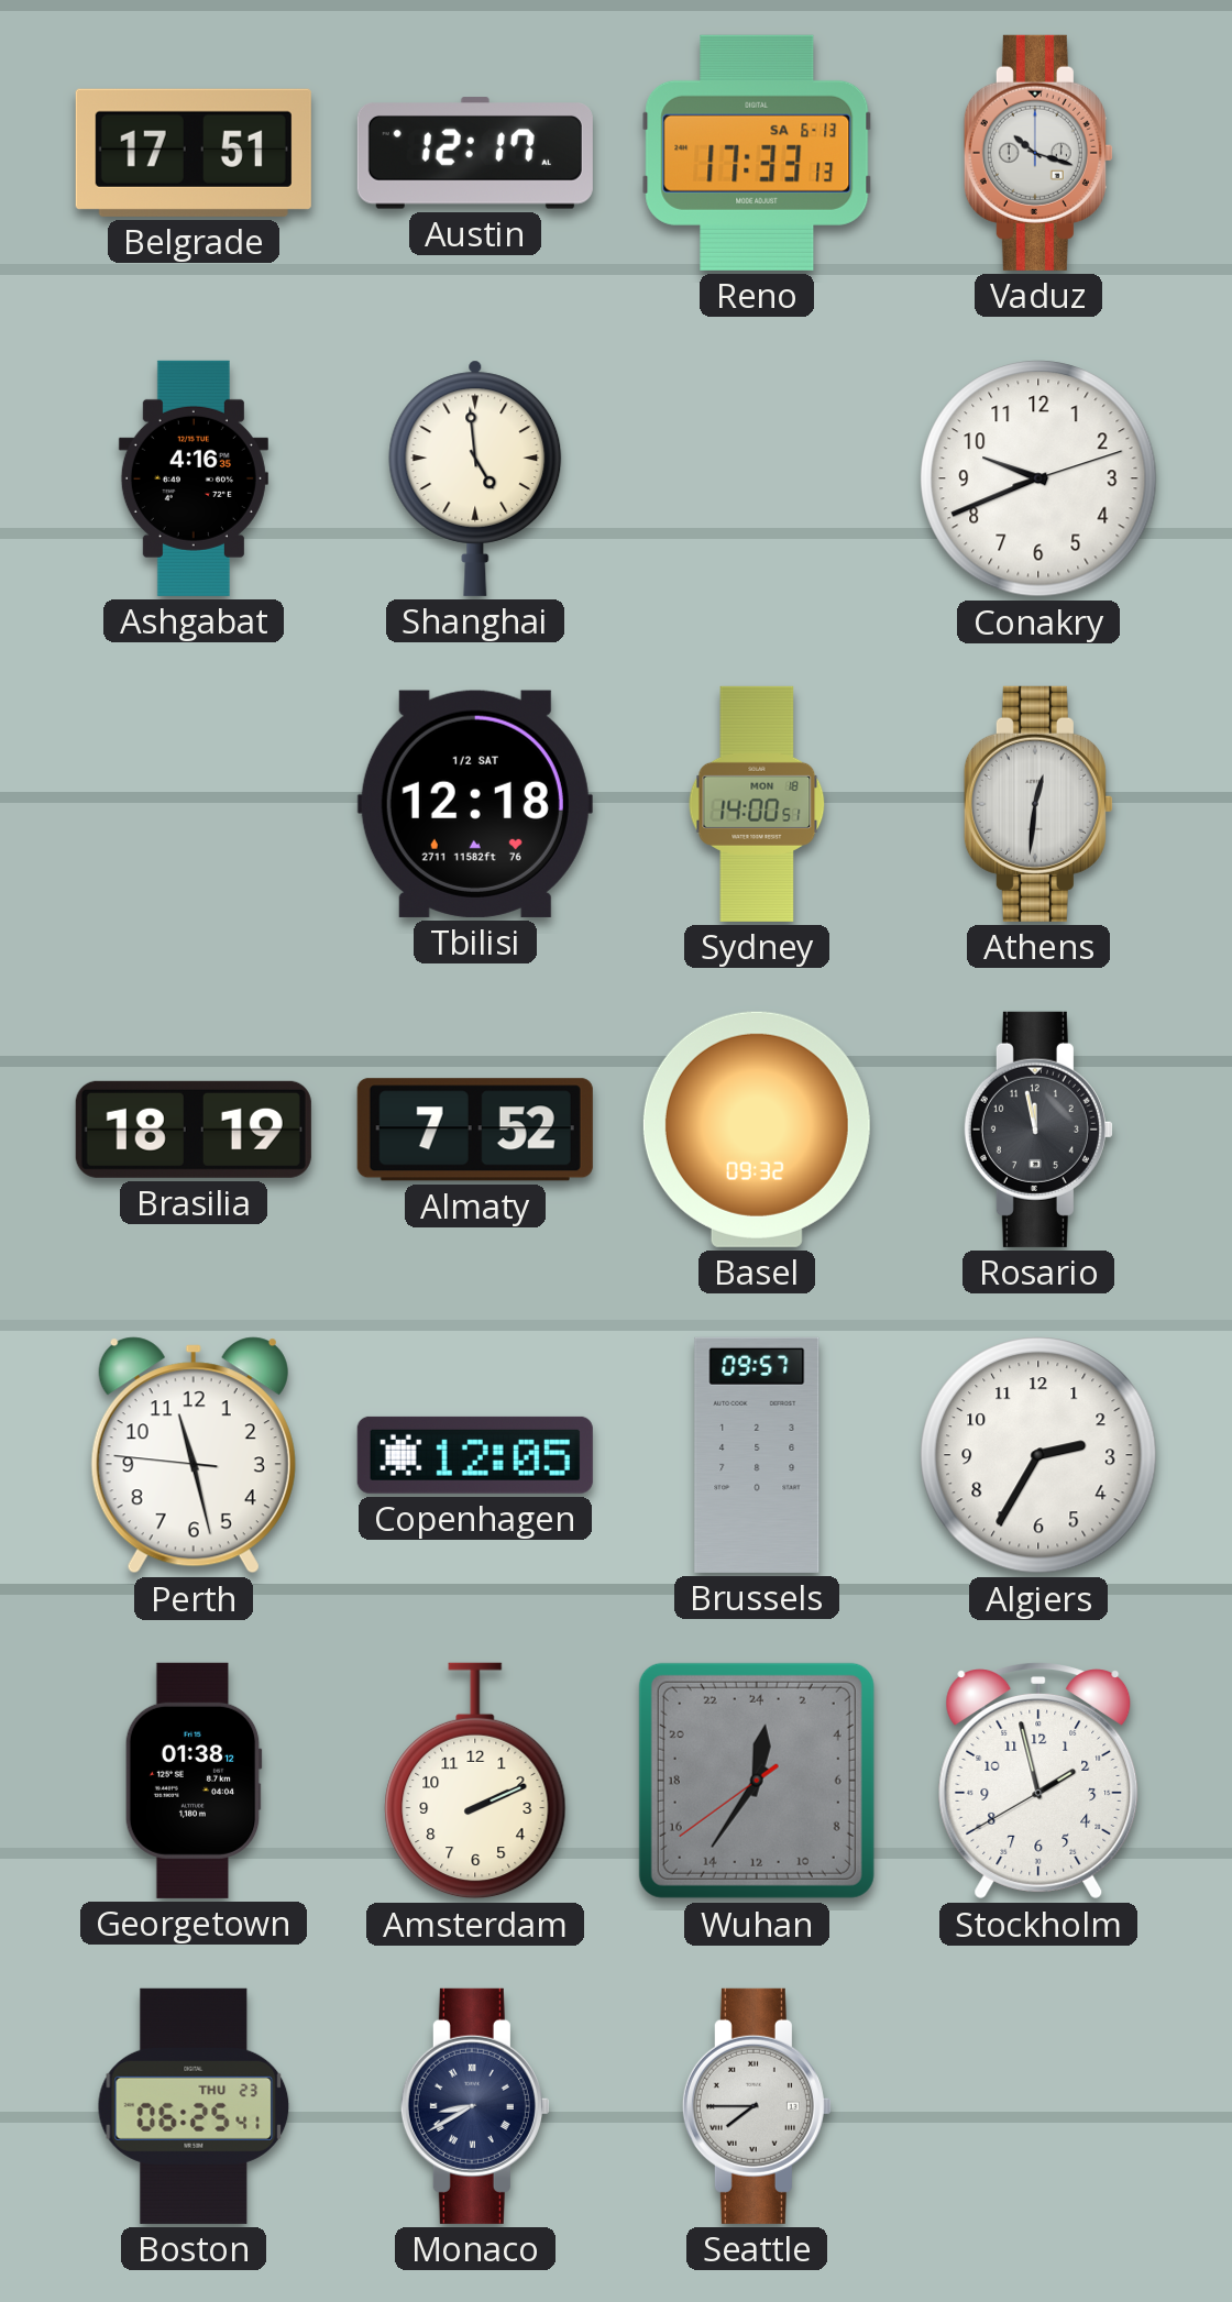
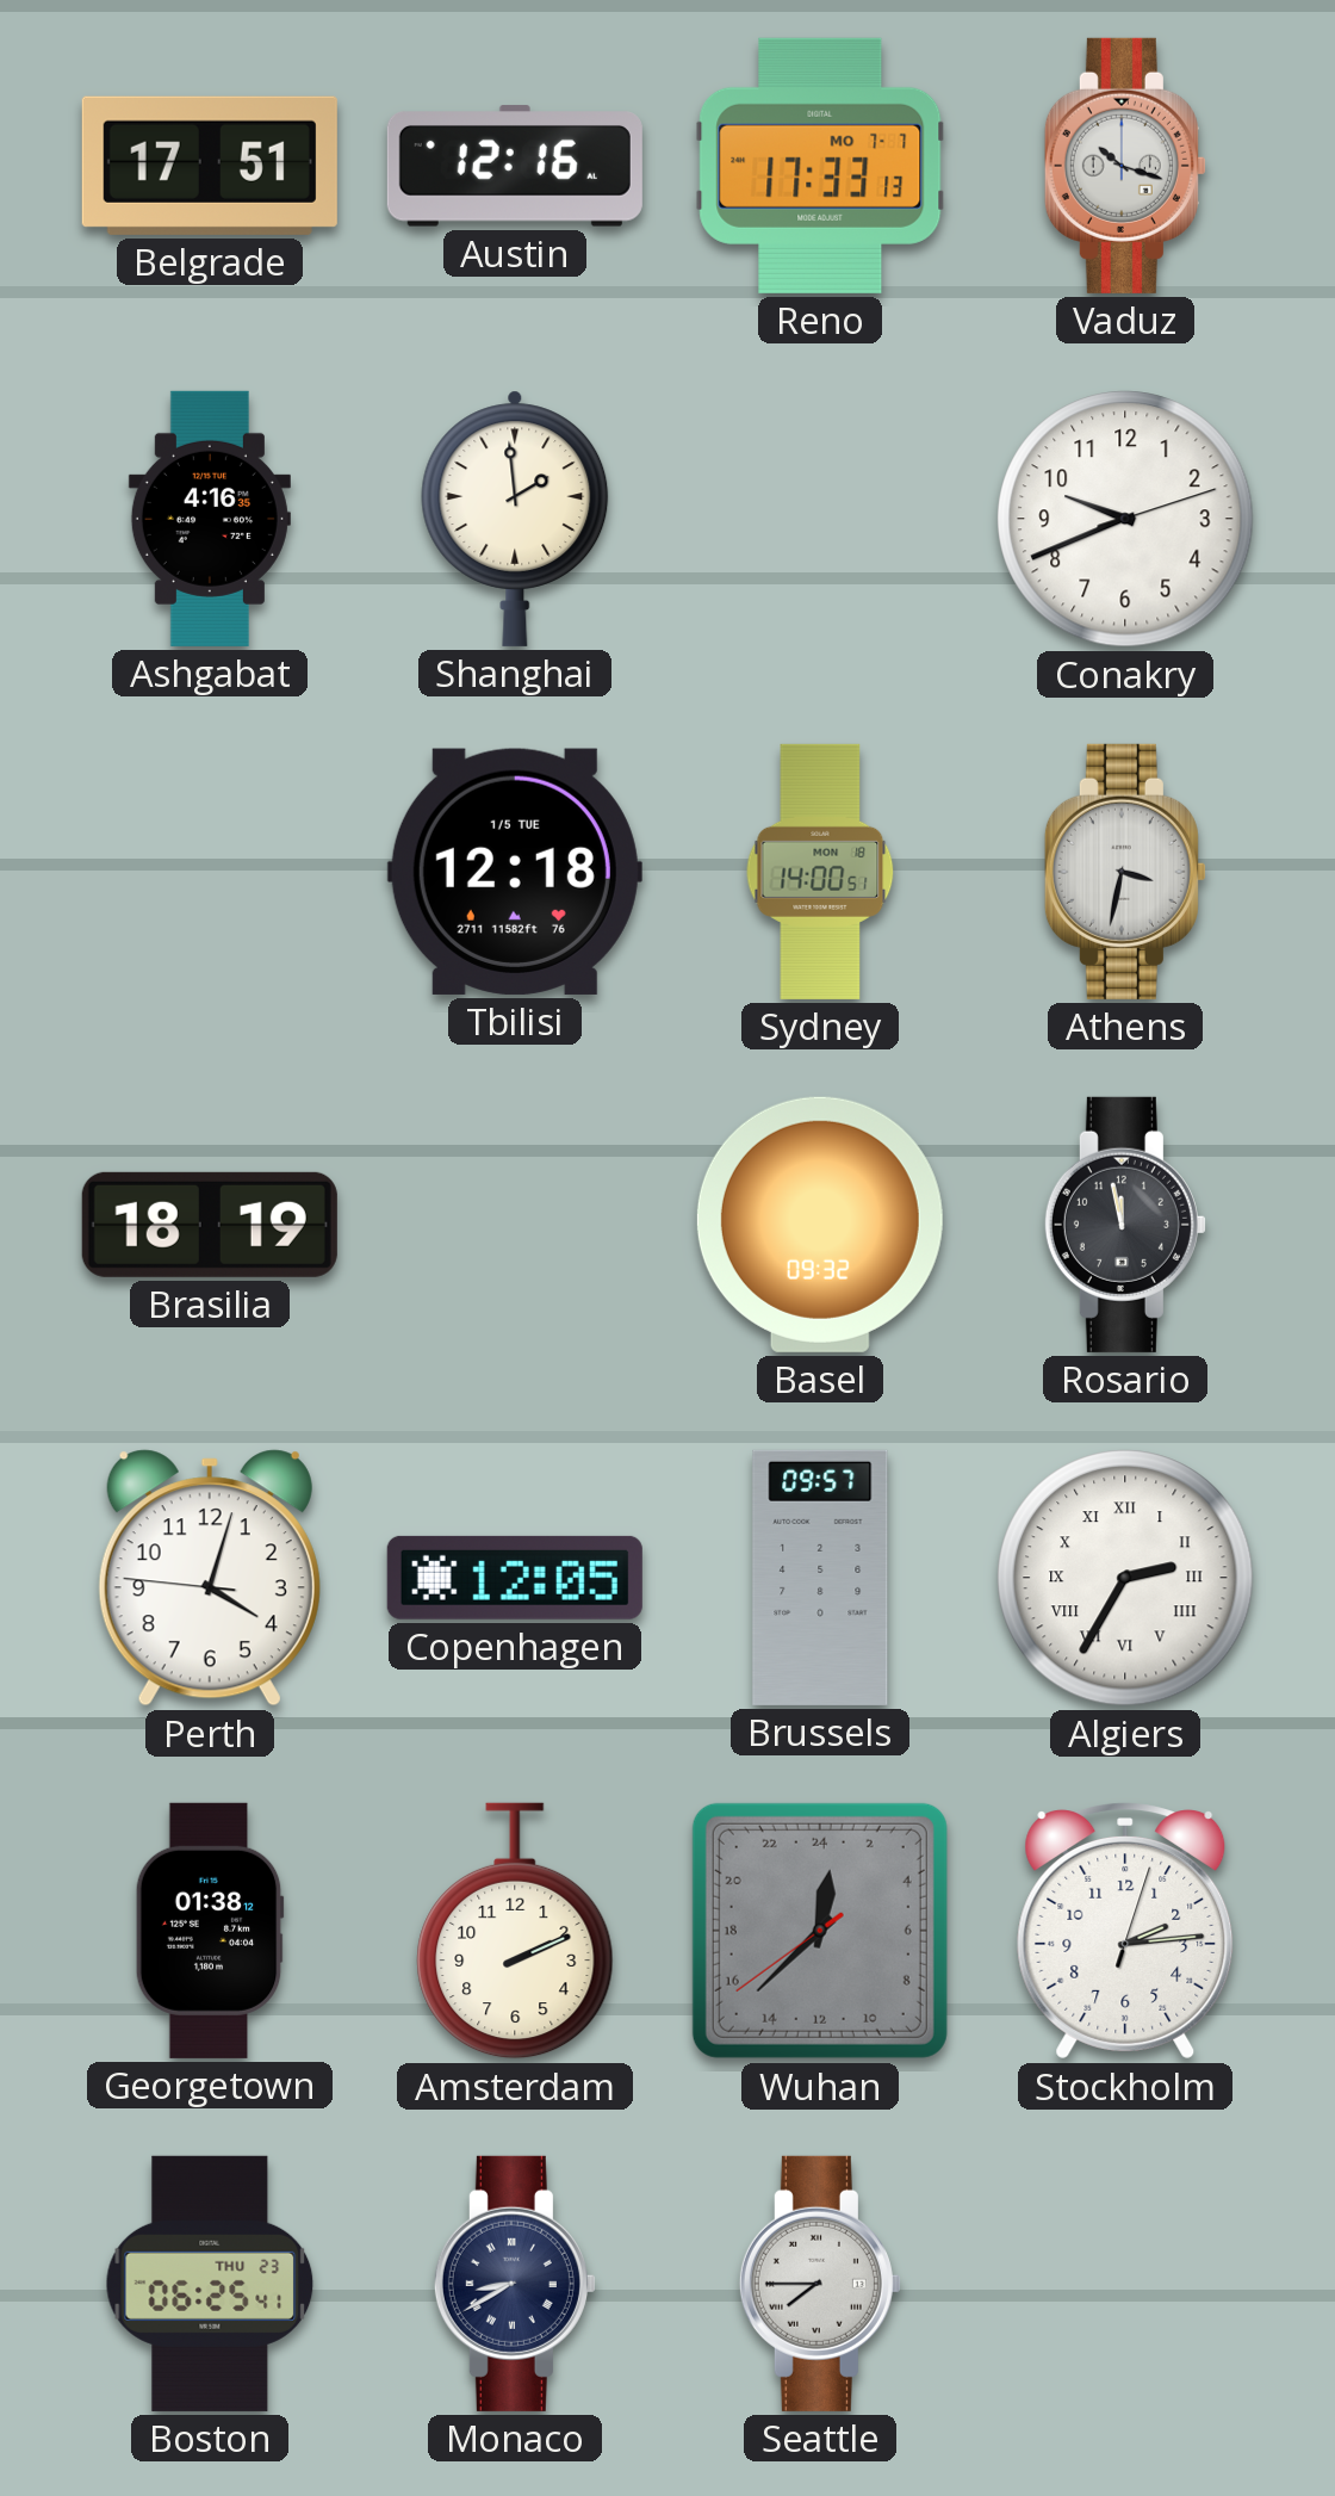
Austin: 12:17 -> 12:16
Reno date: SA 6-13 -> MO 7-7
Shanghai: 4:59 -> 1:59
Tbilisi date: 1/2 SAT -> 1/5 TUE
Athens: 12:31 -> 3:32
Almaty: 7:52 -> none
Perth: 11:27 -> 4:02
Algiers numerals: Arabic -> Roman
Wuhan: 0:35 -> 0:37
Stockholm: 1:57 -> 2:14
